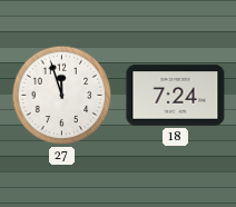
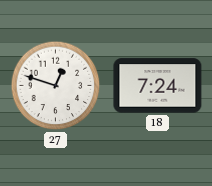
27: 11:57 -> 12:48
